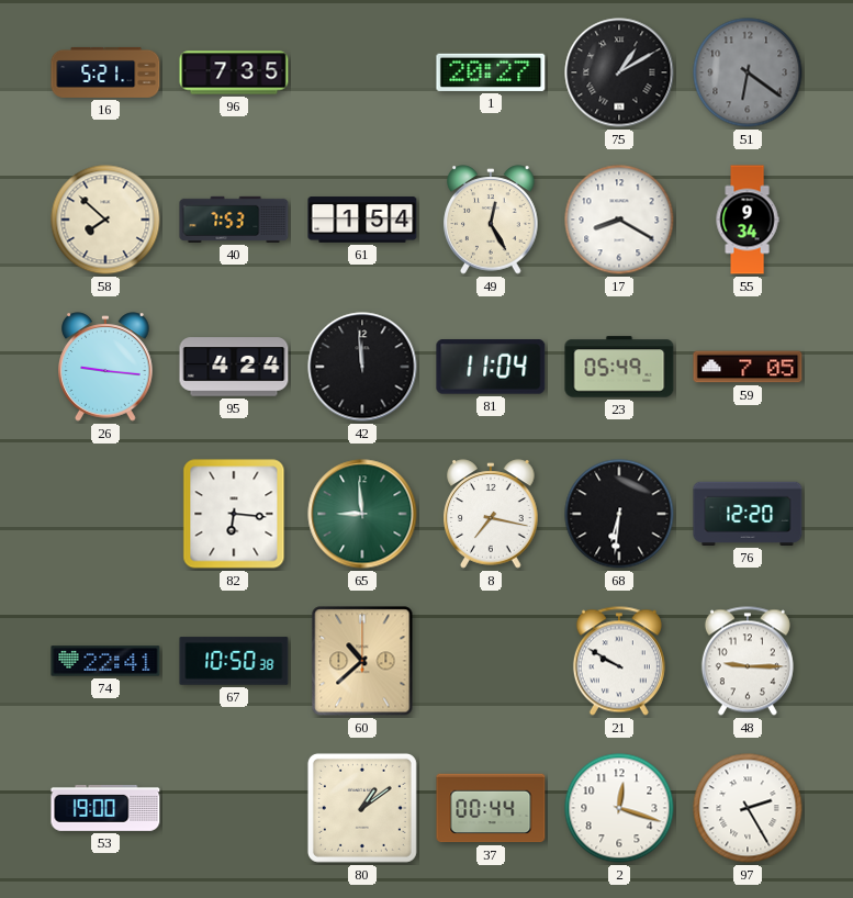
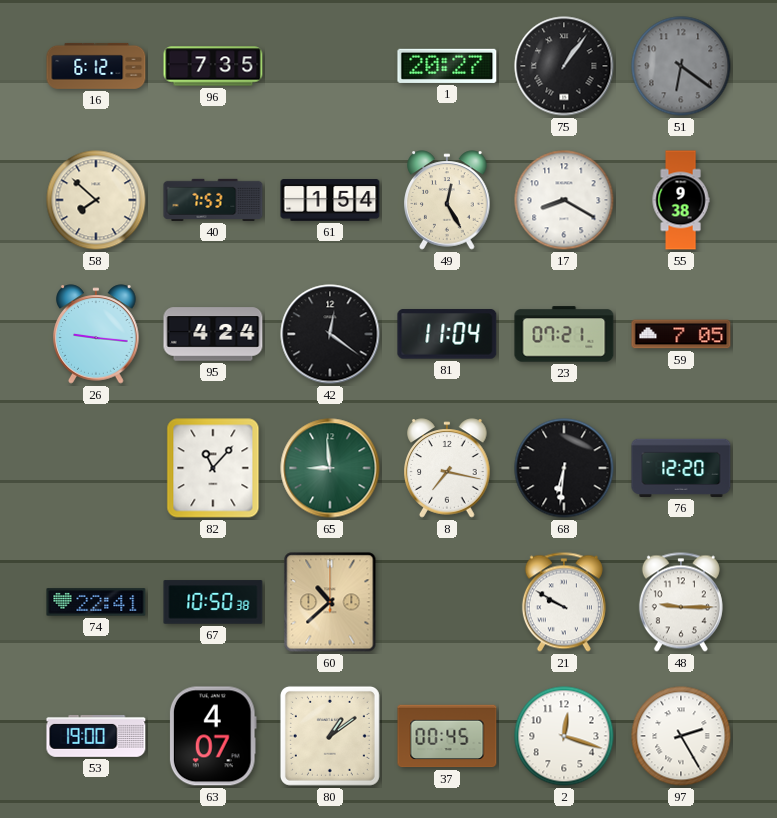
16: 5:21 -> 6:12
75: 1:10 -> 1:06
55: 9:34 -> 9:38
42: 11:59 -> 12:21
23: 05:49 -> 07:21
82: 6:16 -> 11:07
63: none -> 4:07
37: 00:44 -> 00:45
